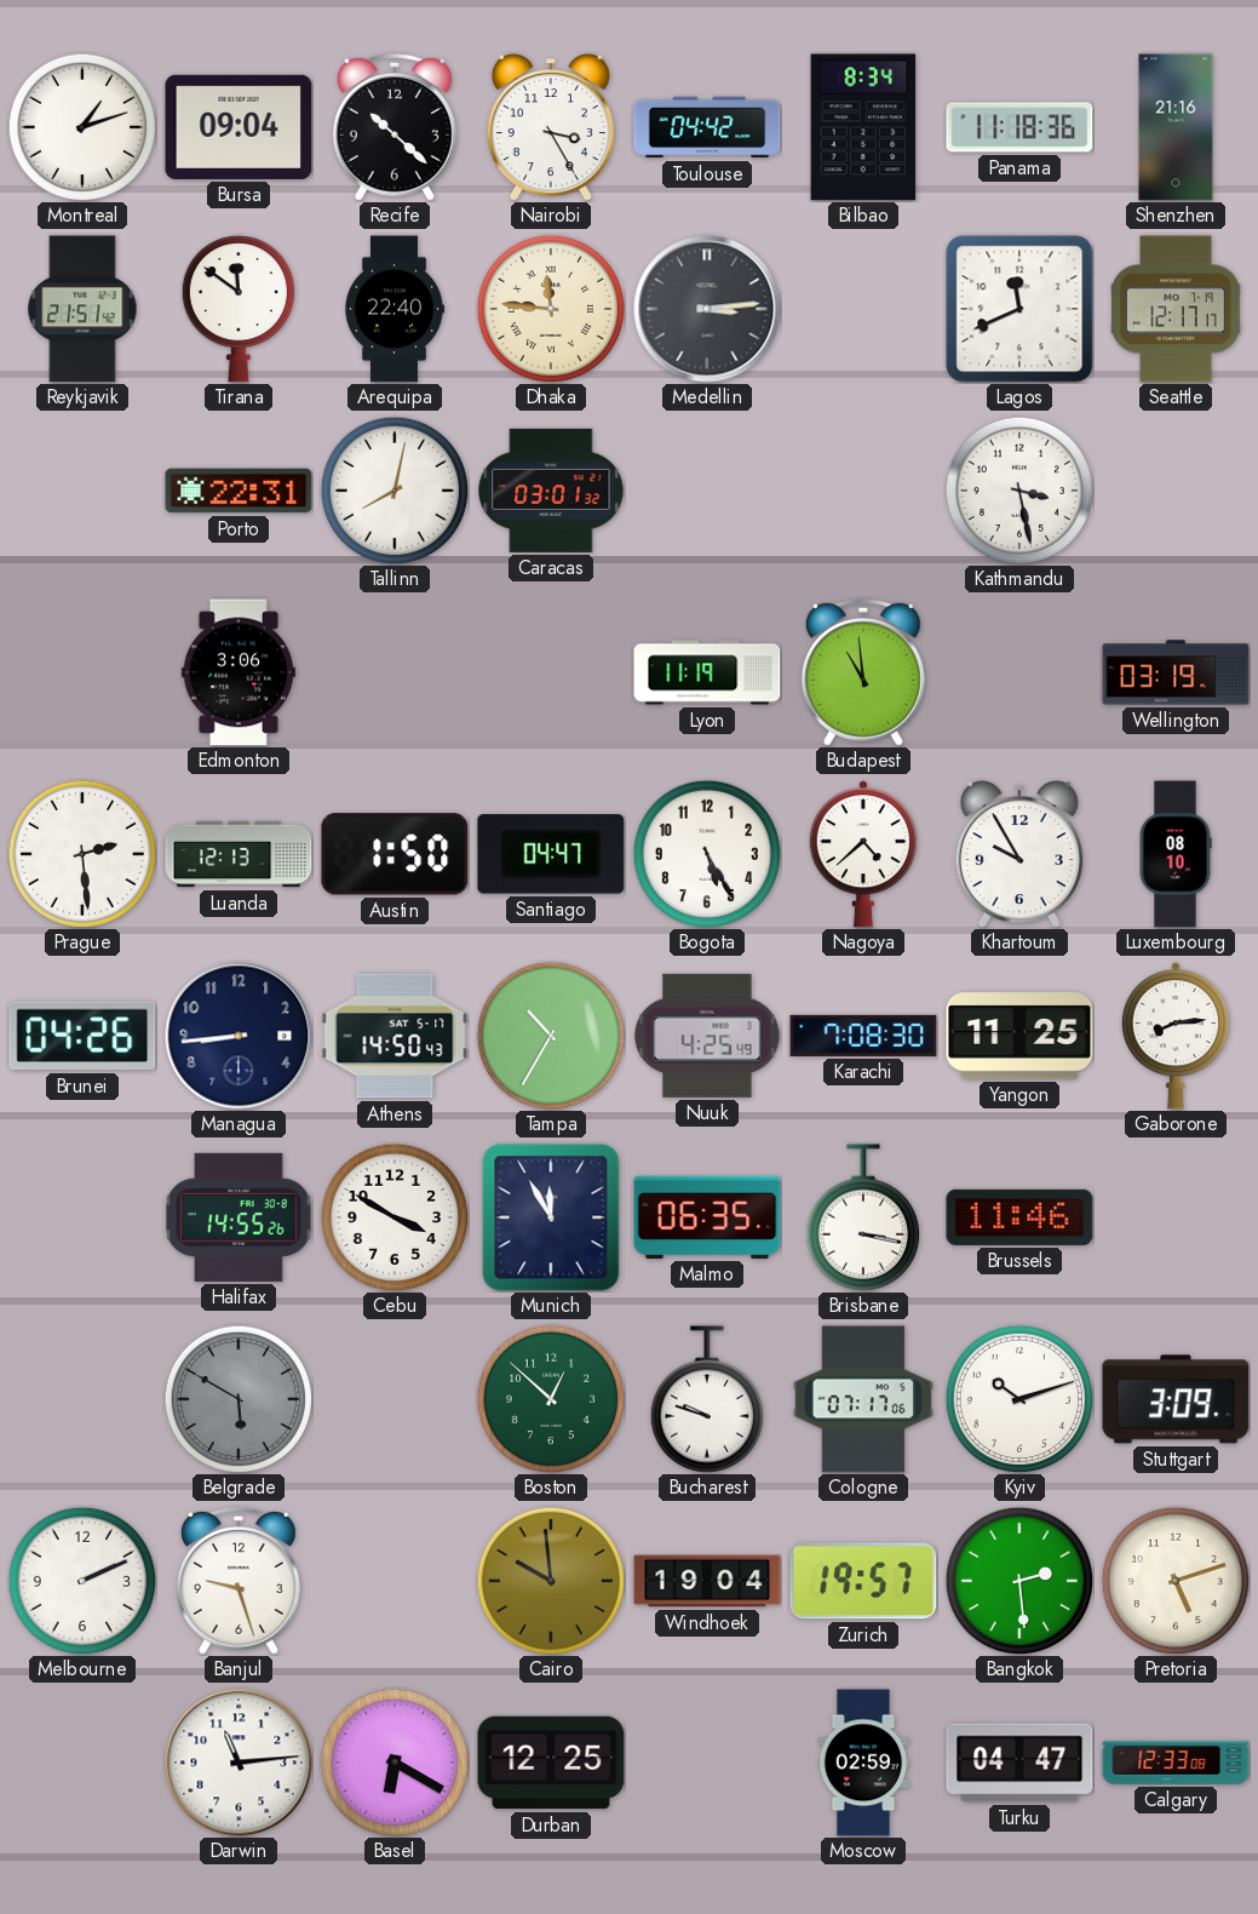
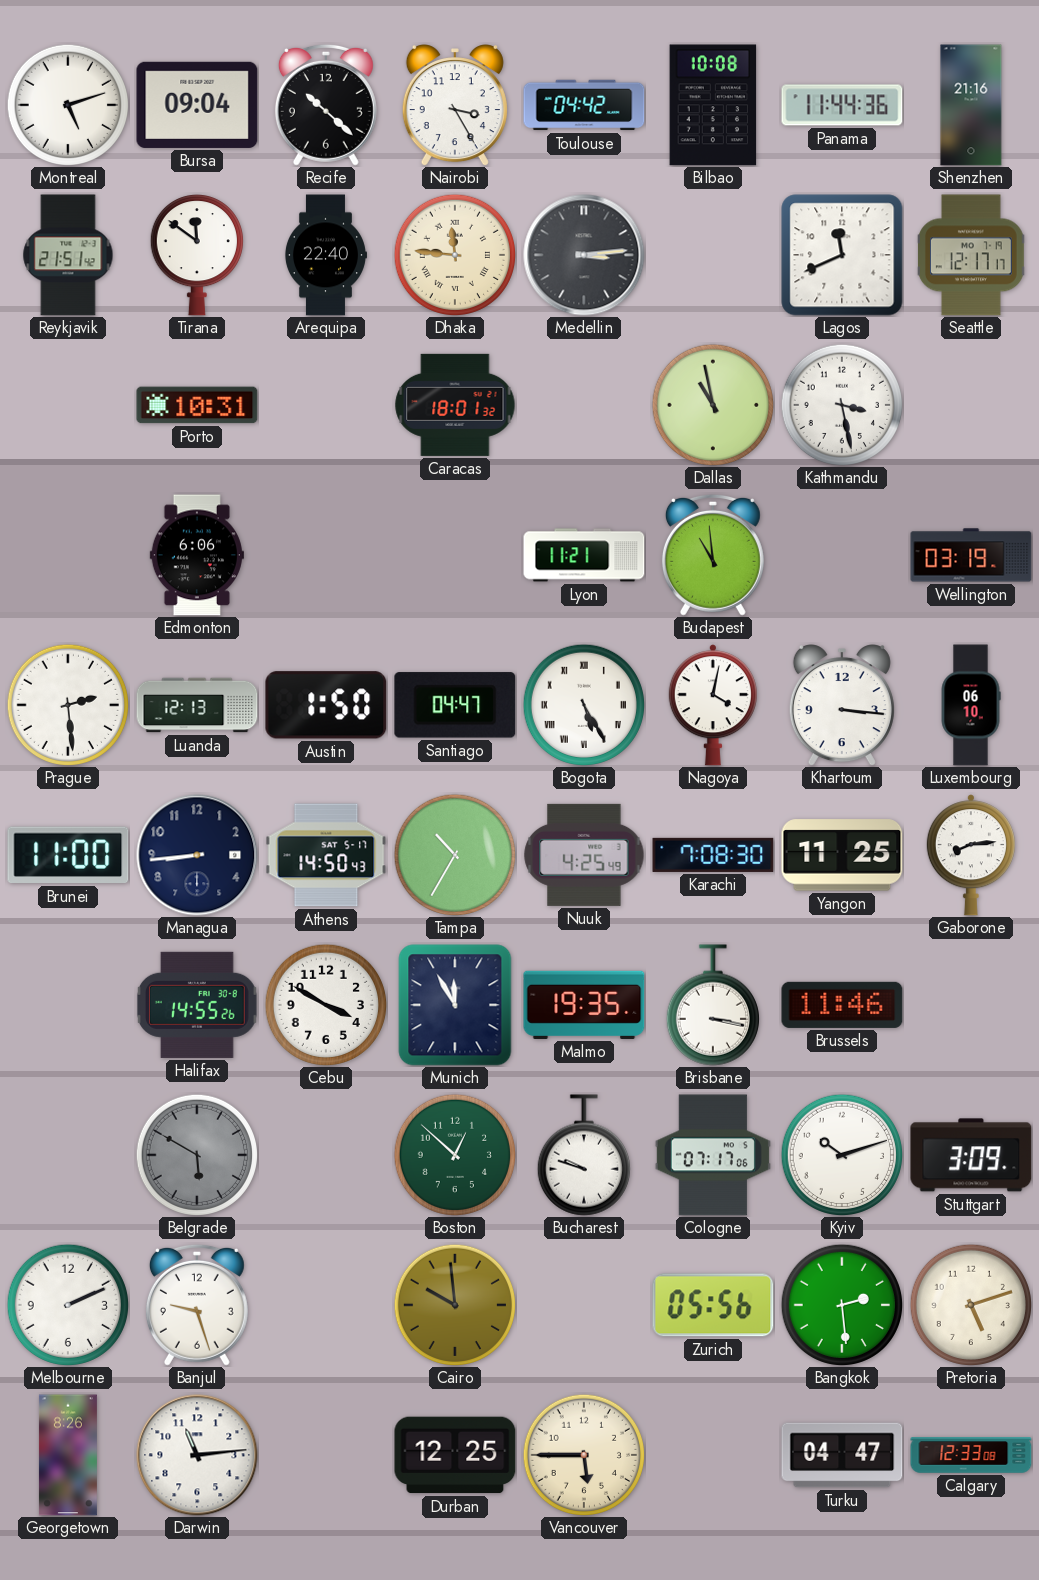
Montreal: 1:12 -> 5:12
Bilbao: 8:34 -> 10:08
Panama: 11:18 -> 11:44
Porto: 22:31 -> 10:31
Tallinn: 8:02 -> none
Caracas: 03:01 -> 18:01
Dallas: none -> 10:58
Edmonton: 3:06 -> 6:06
Lyon: 11:19 -> 11:21
Bogota numerals: Arabic -> Roman
Nagoya: 4:38 -> 4:02
Khartoum: 9:55 -> 3:16
Luxembourg: 08:10 -> 06:10
Brunei: 04:26 -> 11:00
Malmo: 06:35 -> 19:35
Windhoek: 19:04 -> none
Zurich: 19:57 -> 05:56
Georgetown: none -> 8:26
Basel: 6:20 -> none
Vancouver: none -> 5:45
Moscow: 02:59 -> none
